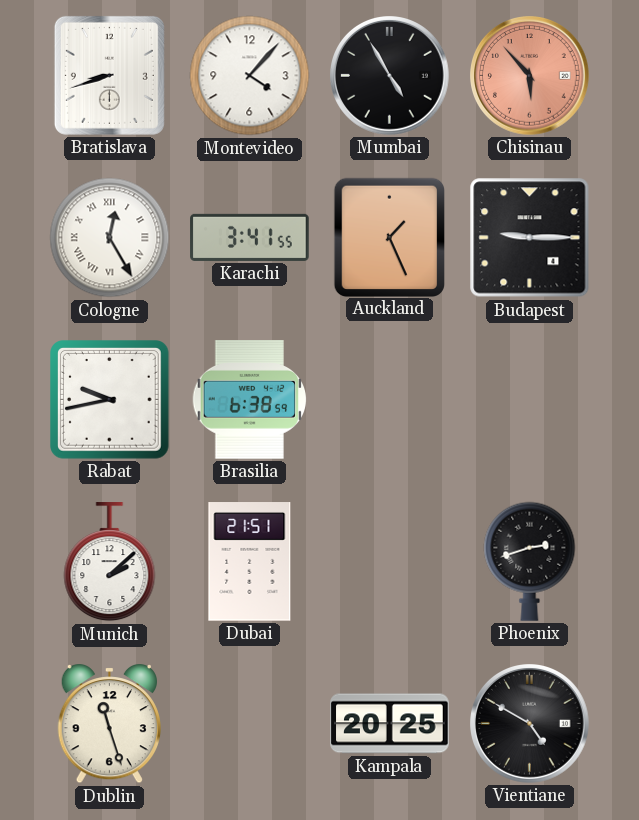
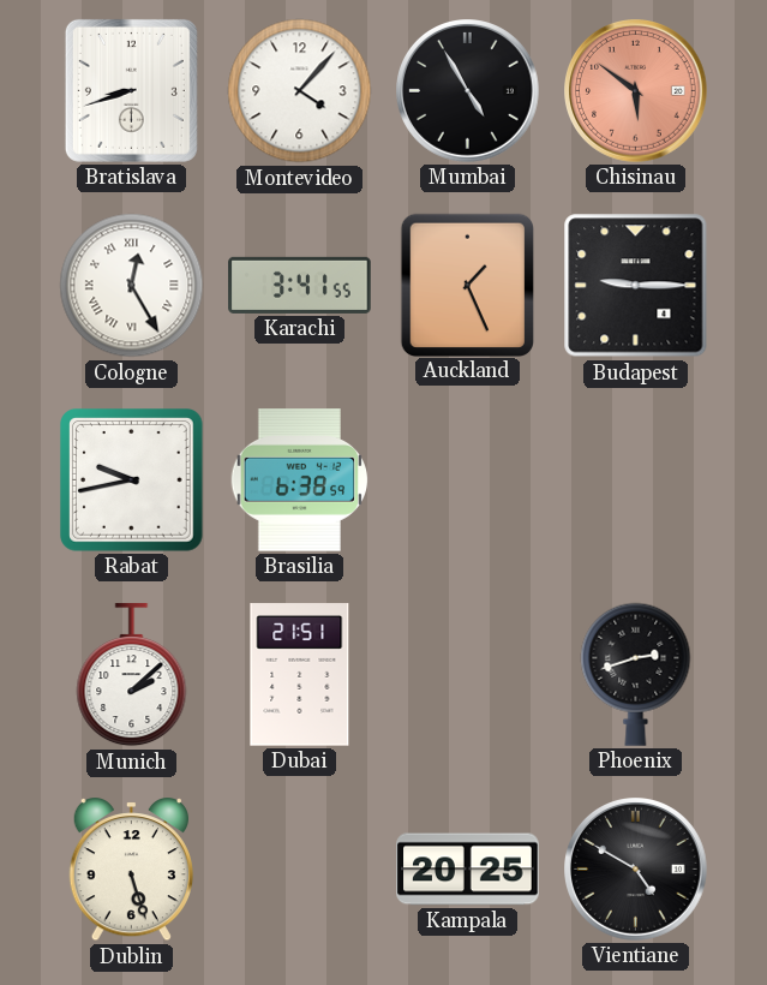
Chisinau: 5:53 -> 5:51
Dublin: 11:27 -> 5:27
